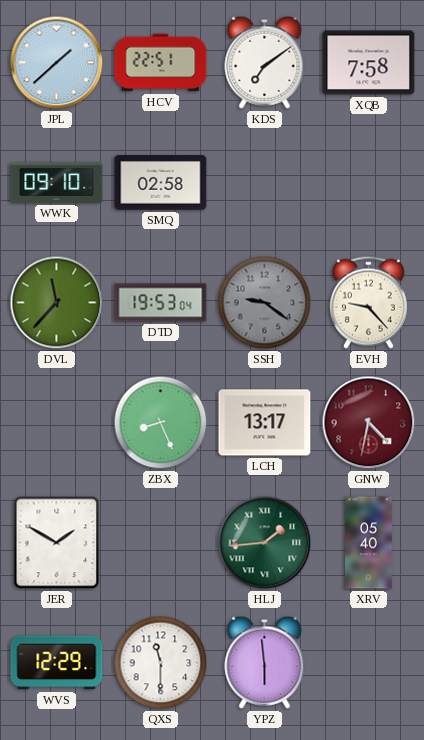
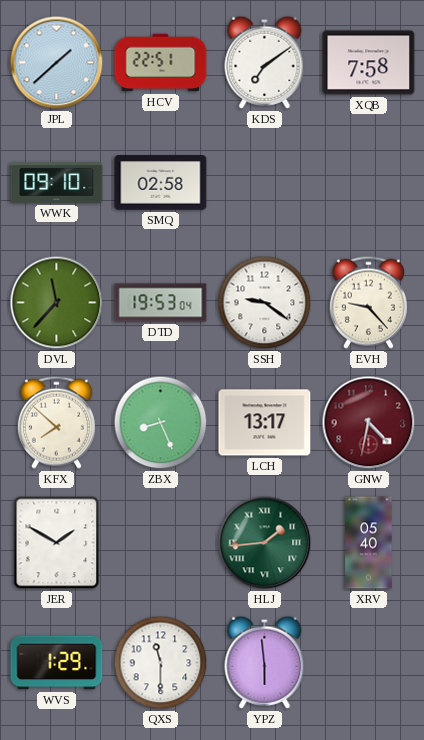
SSH dial: grey -> white
KFX: none -> 7:52
WVS: 12:29 -> 1:29
